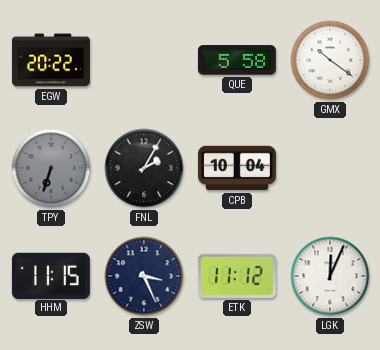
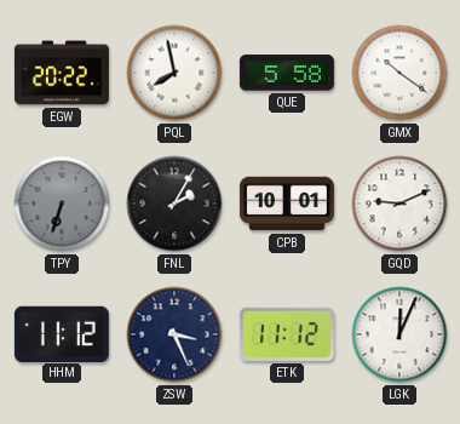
PQL: none -> 7:58
CPB: 10:04 -> 10:01
GQD: none -> 9:11
HHM: 11:15 -> 11:12
